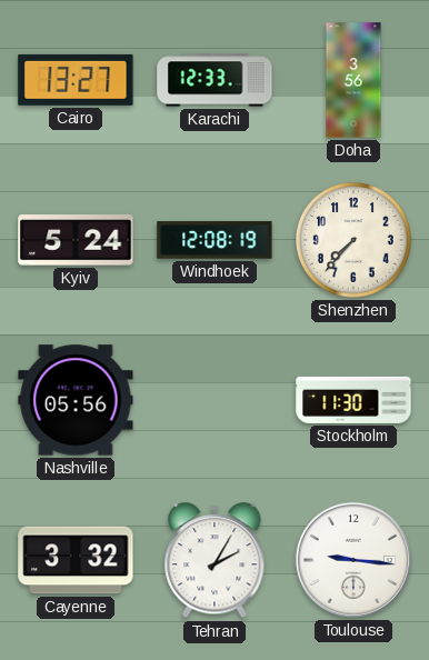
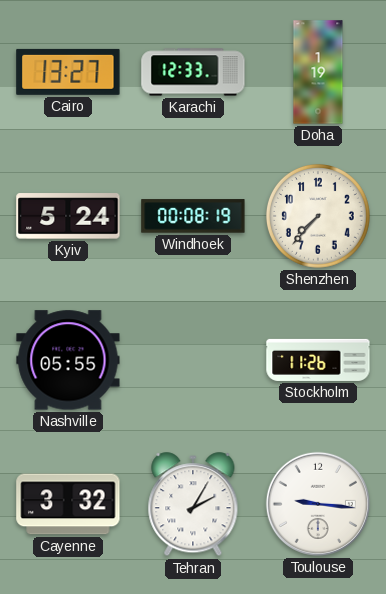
Doha: 3:56 -> 1:19
Windhoek: 12:08 -> 00:08
Nashville: 05:56 -> 05:55
Stockholm: 11:30 -> 11:26
